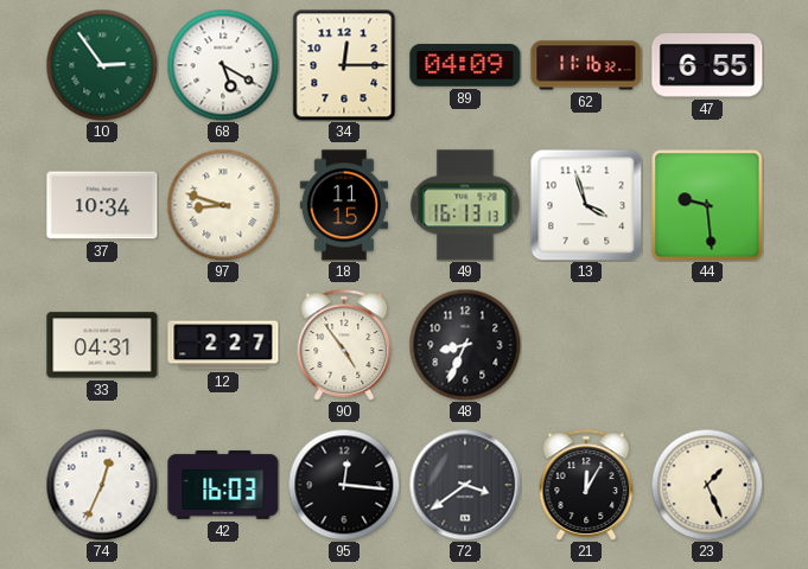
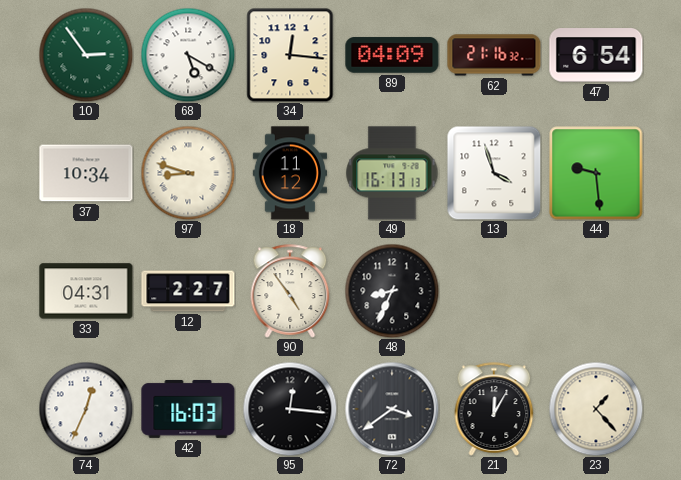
34: 12:15 -> 12:16
62: 11:16 -> 21:16
47: 6:55 -> 6:54
18: 11:15 -> 11:12
23: 1:26 -> 1:23
